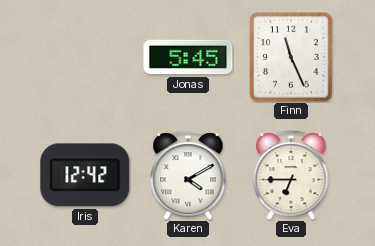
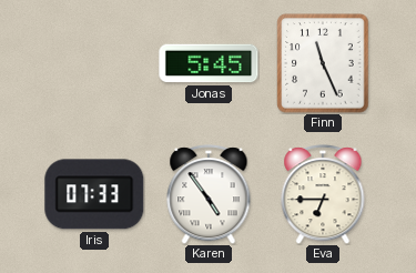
Iris: 12:42 -> 07:33
Karen: 4:10 -> 4:54
